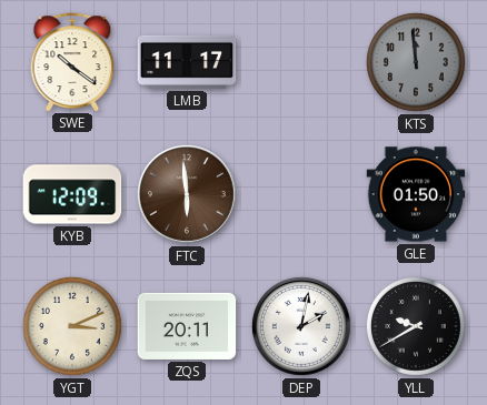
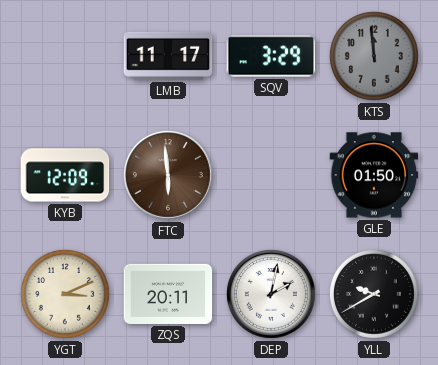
SWE: 10:21 -> none
SQV: none -> 3:29
